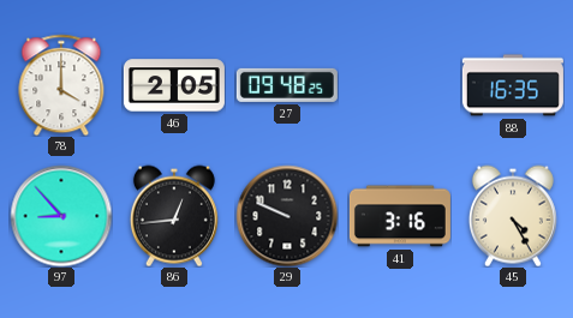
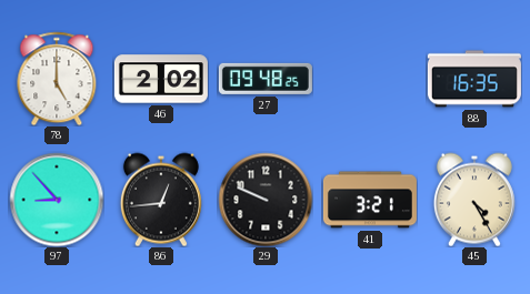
78: 4:00 -> 5:00
46: 2:05 -> 2:02
41: 3:16 -> 3:21
